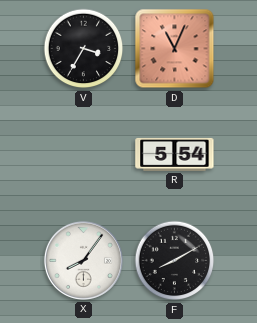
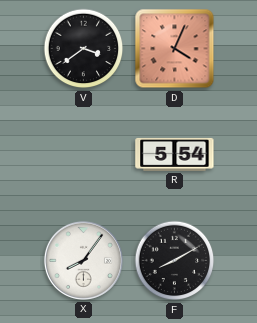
V: 3:35 -> 3:39
D: 11:04 -> 4:04
